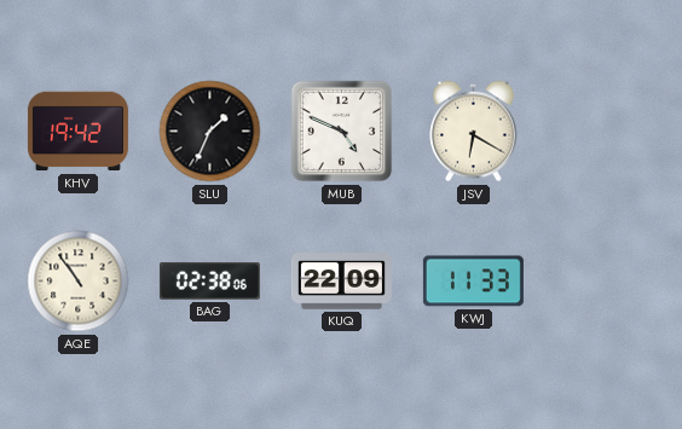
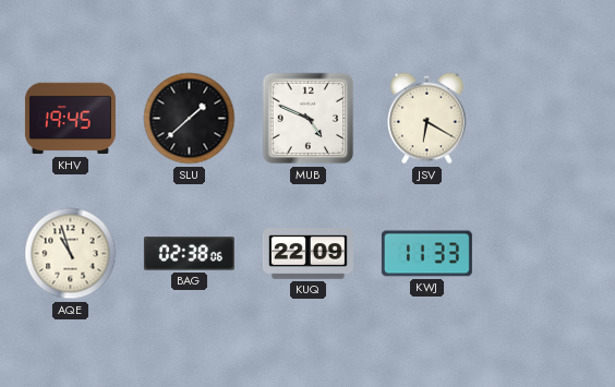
KHV: 19:42 -> 19:45
SLU: 1:34 -> 1:38
AQE: 10:54 -> 10:57
